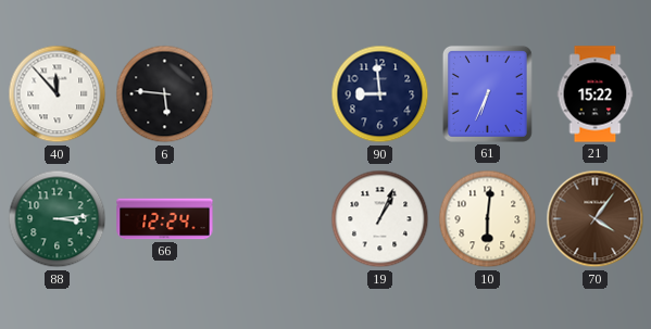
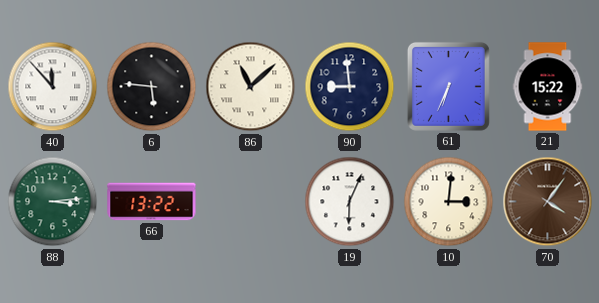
86: none -> 11:08
66: 12:24 -> 13:22
19: 1:04 -> 6:04
10: 6:01 -> 3:01
